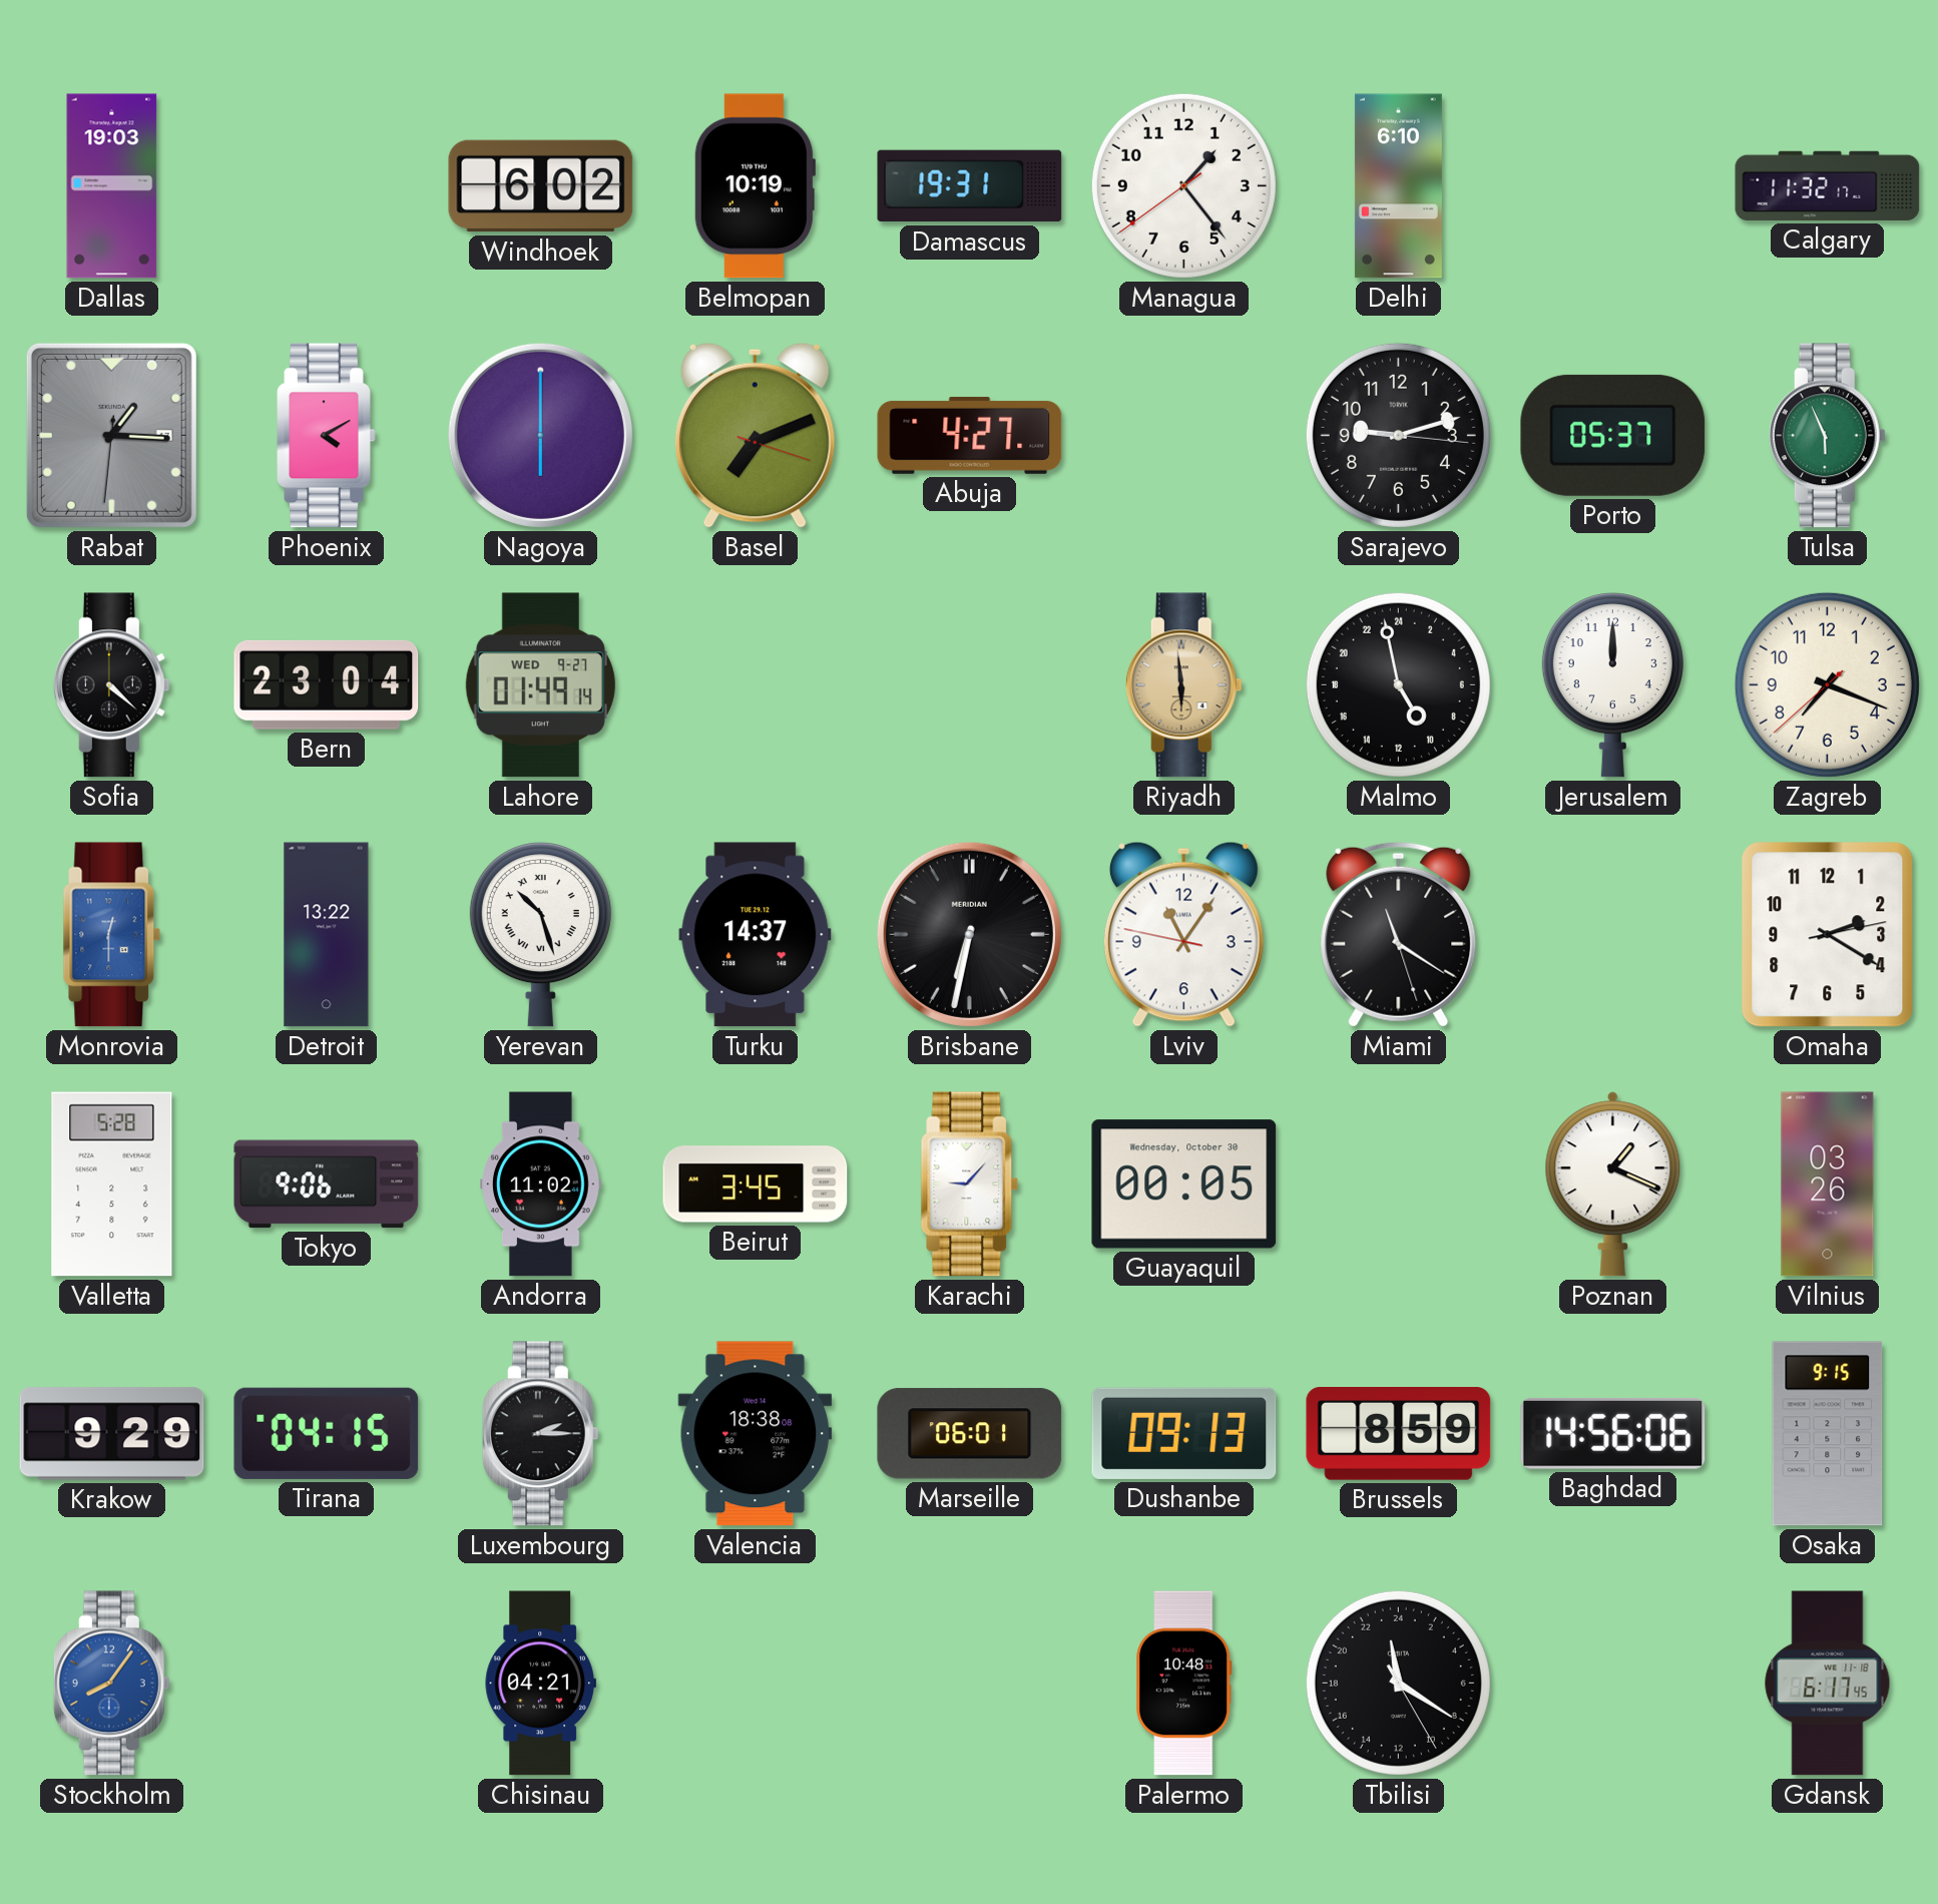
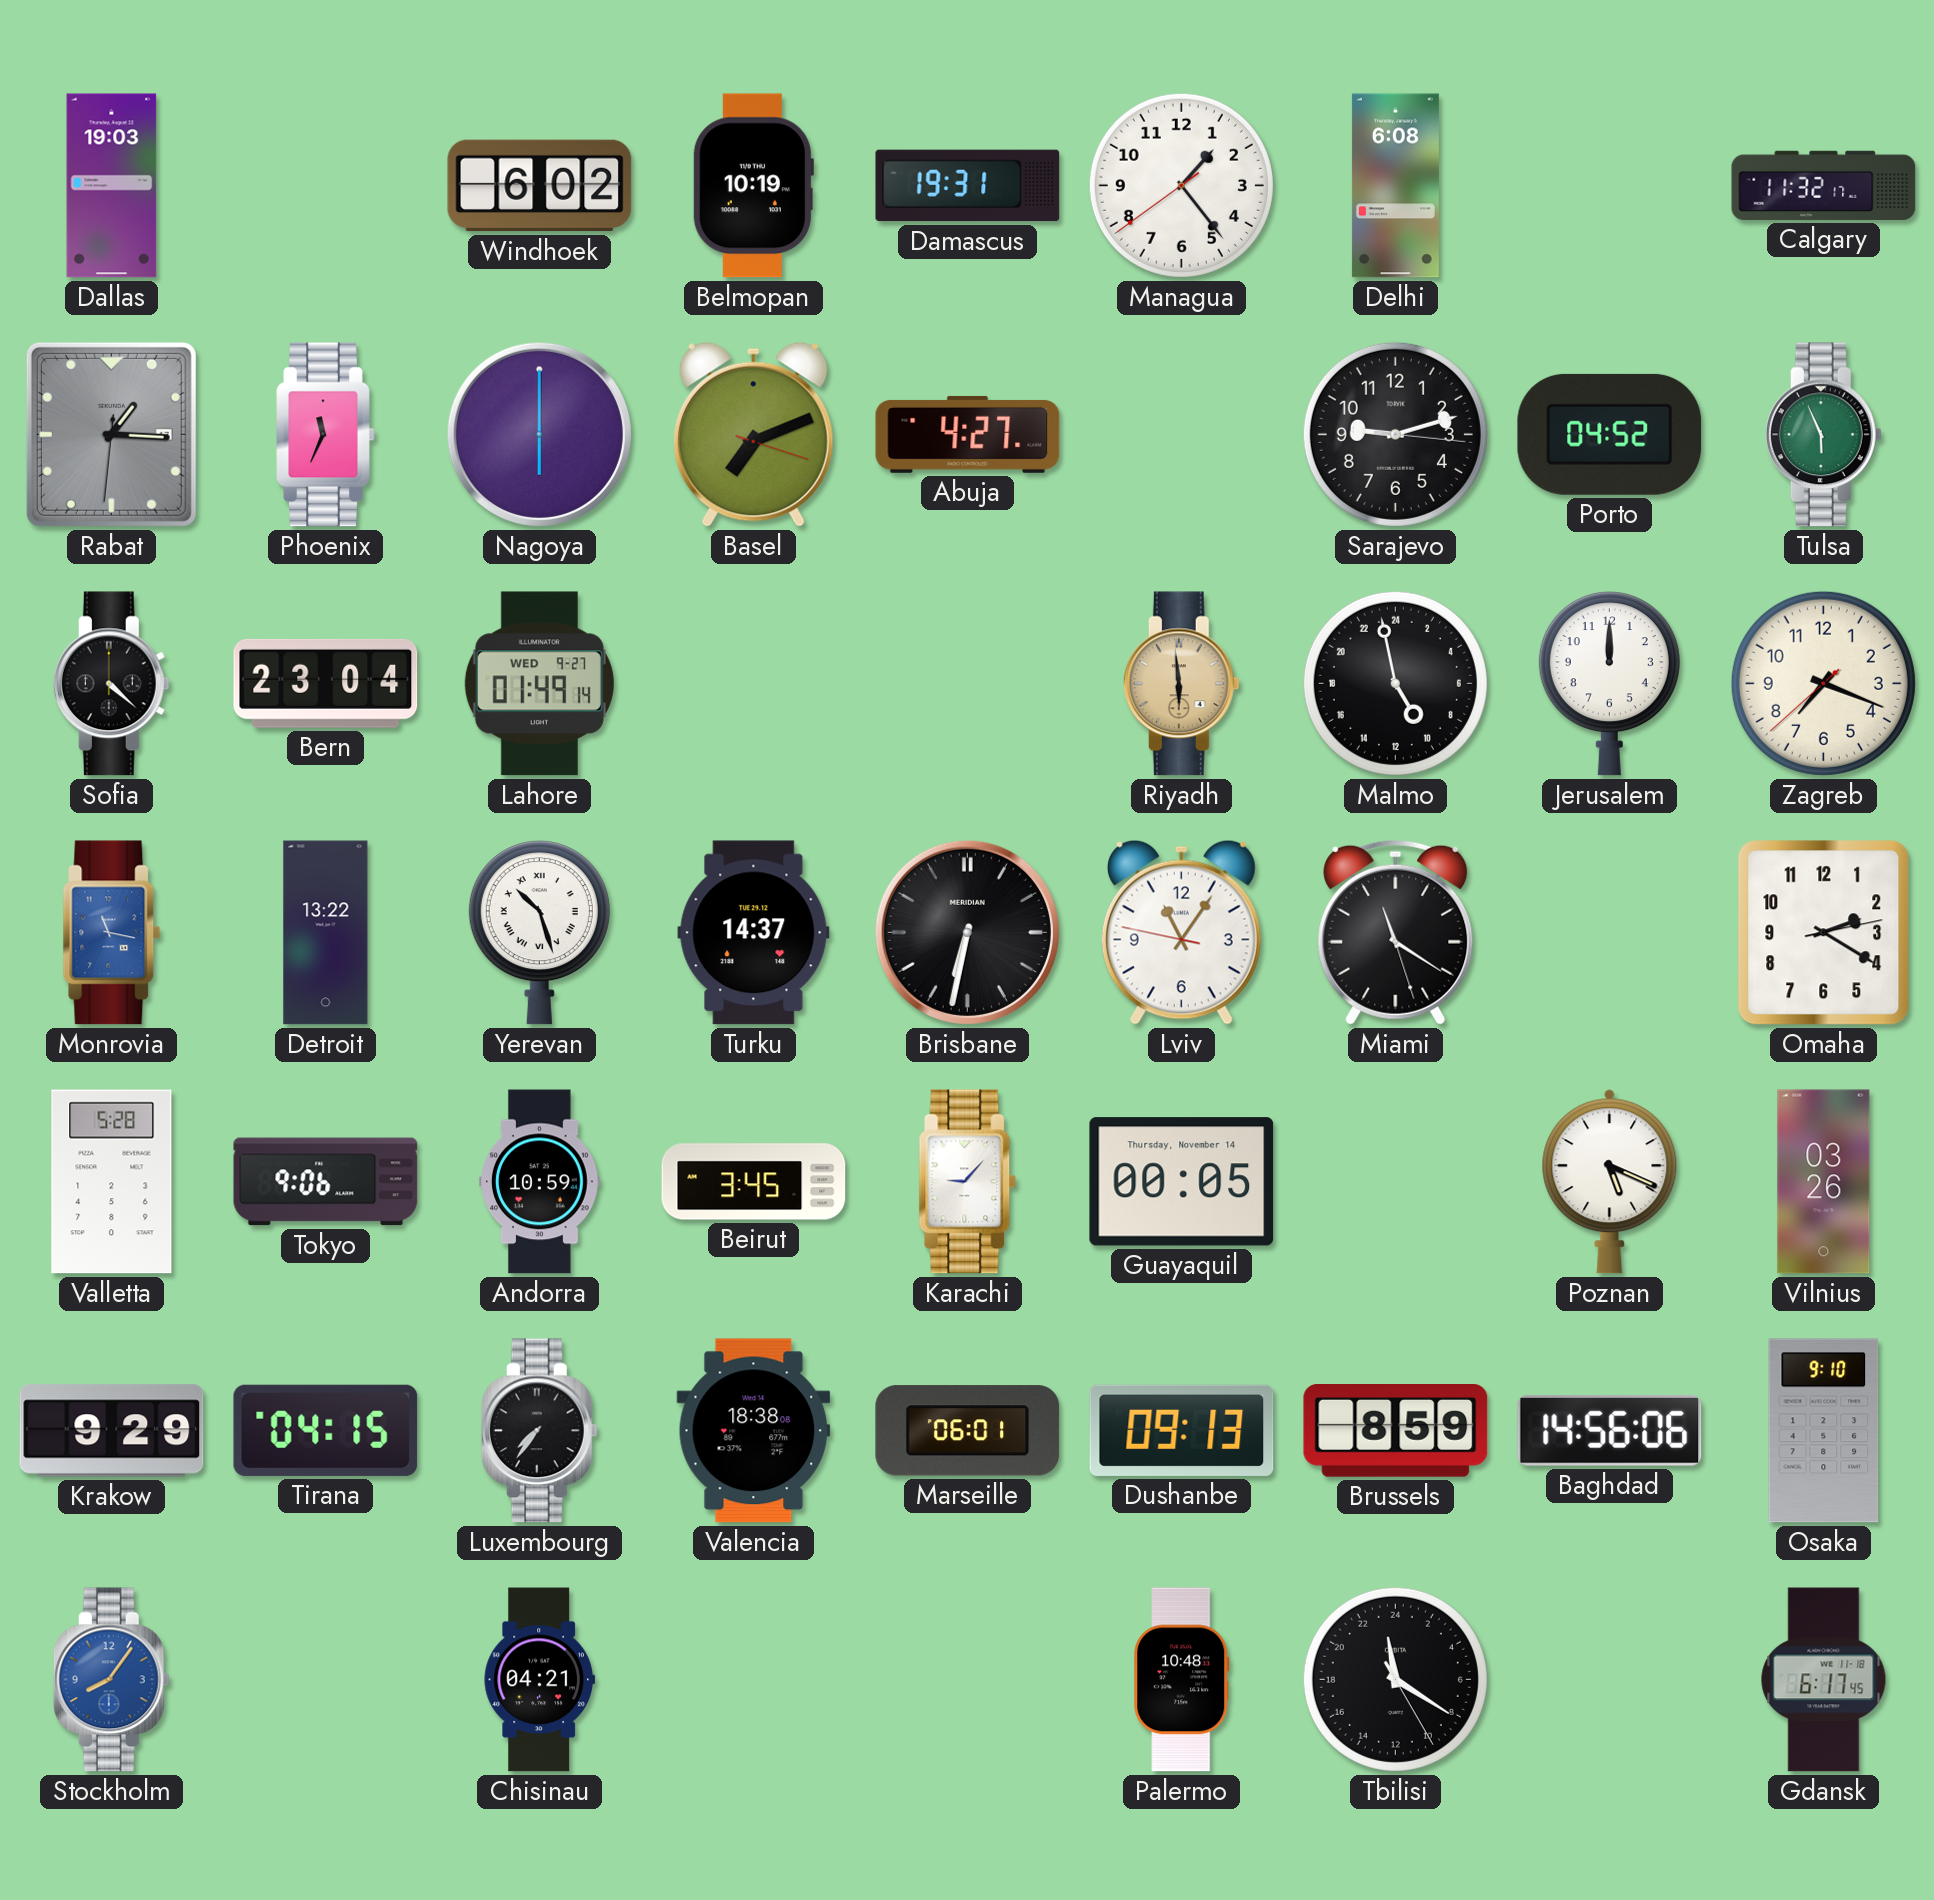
Delhi: 6:10 -> 6:08
Phoenix: 4:10 -> 11:34
Porto: 05:37 -> 04:52
Monrovia: 12:30 -> 11:17
Andorra: 11:02 -> 10:59
Guayaquil date: Wednesday, October 30 -> Thursday, November 14
Poznan: 1:19 -> 5:19
Luxembourg: 2:15 -> 7:36
Osaka: 9:15 -> 9:10
